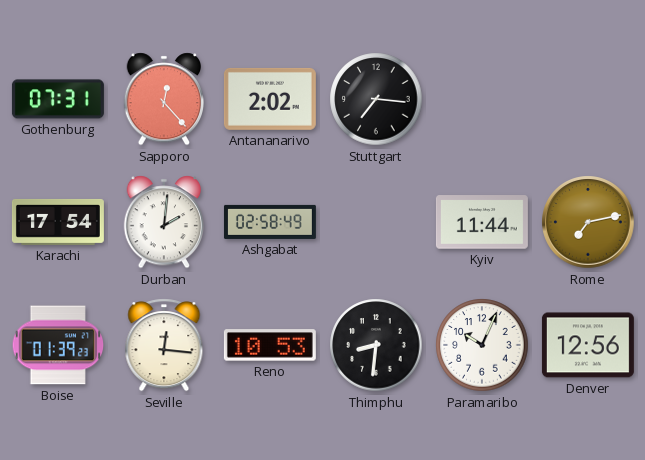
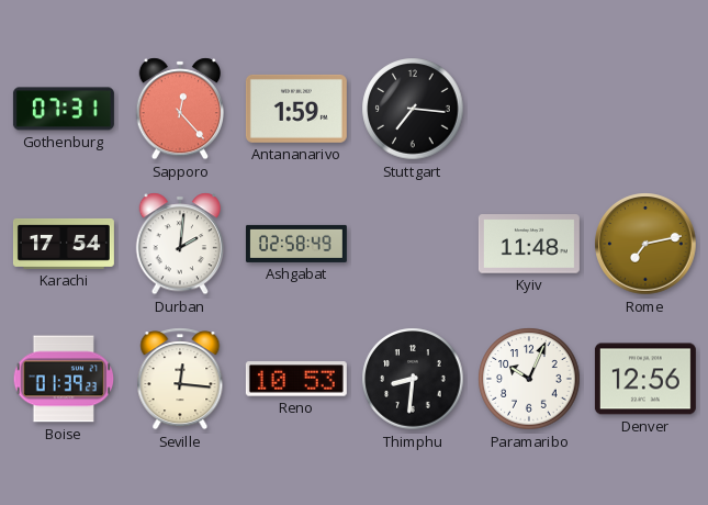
Antananarivo: 2:02 -> 1:59
Kyiv: 11:44 -> 11:48
